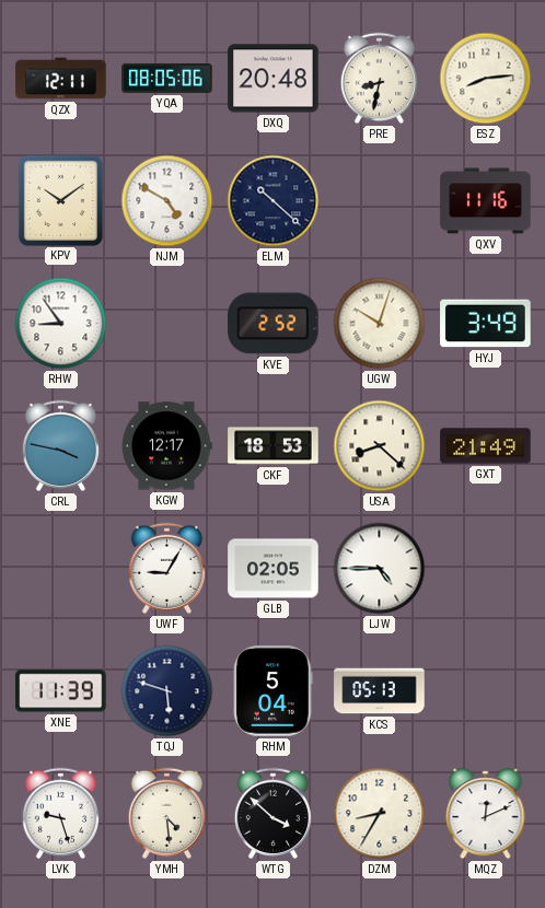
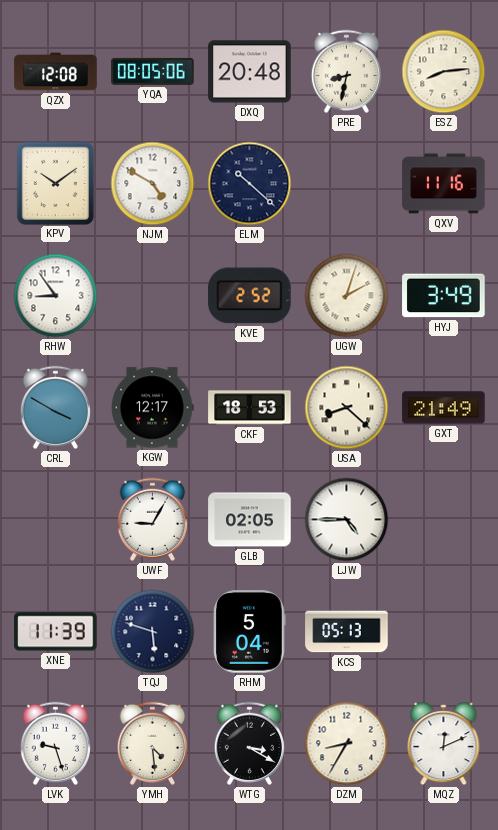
QZX: 12:11 -> 12:08
UGW: 10:03 -> 2:03
CRL: 3:47 -> 3:50
WTG: 3:52 -> 3:20
